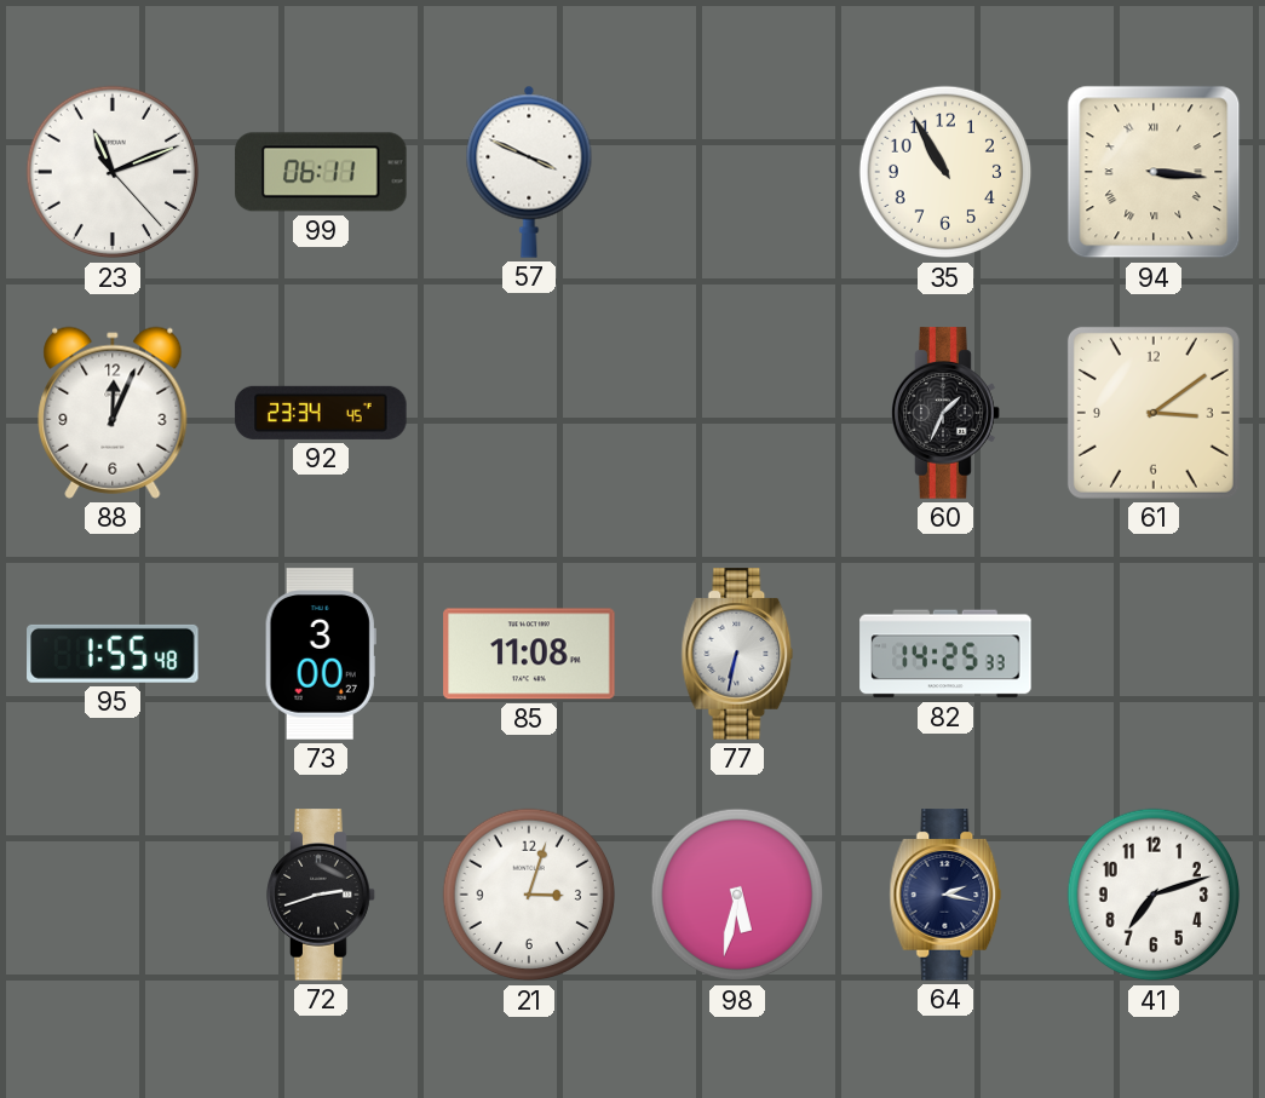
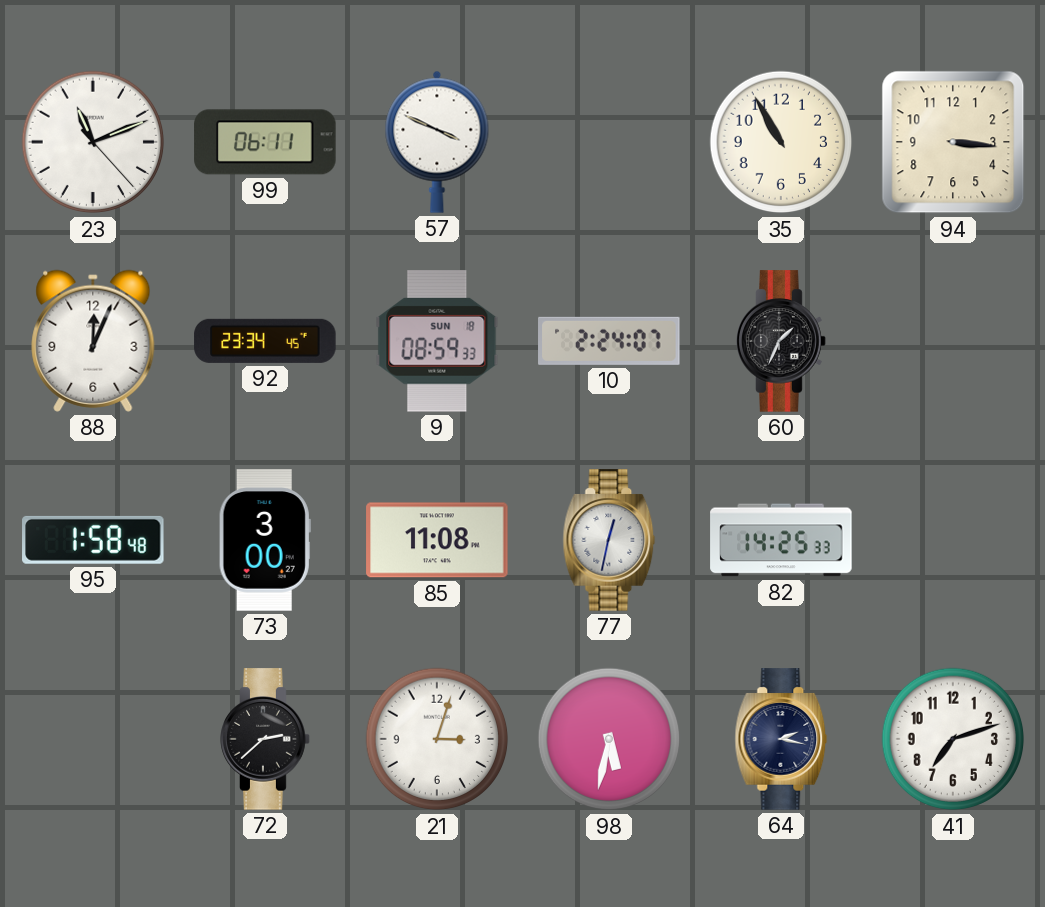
94 numerals: Roman -> Arabic
9: none -> 08:59
10: none -> 2:24
61: 3:09 -> none
95: 1:55 -> 1:58
77: 6:32 -> 12:32
72: 2:42 -> 2:38
